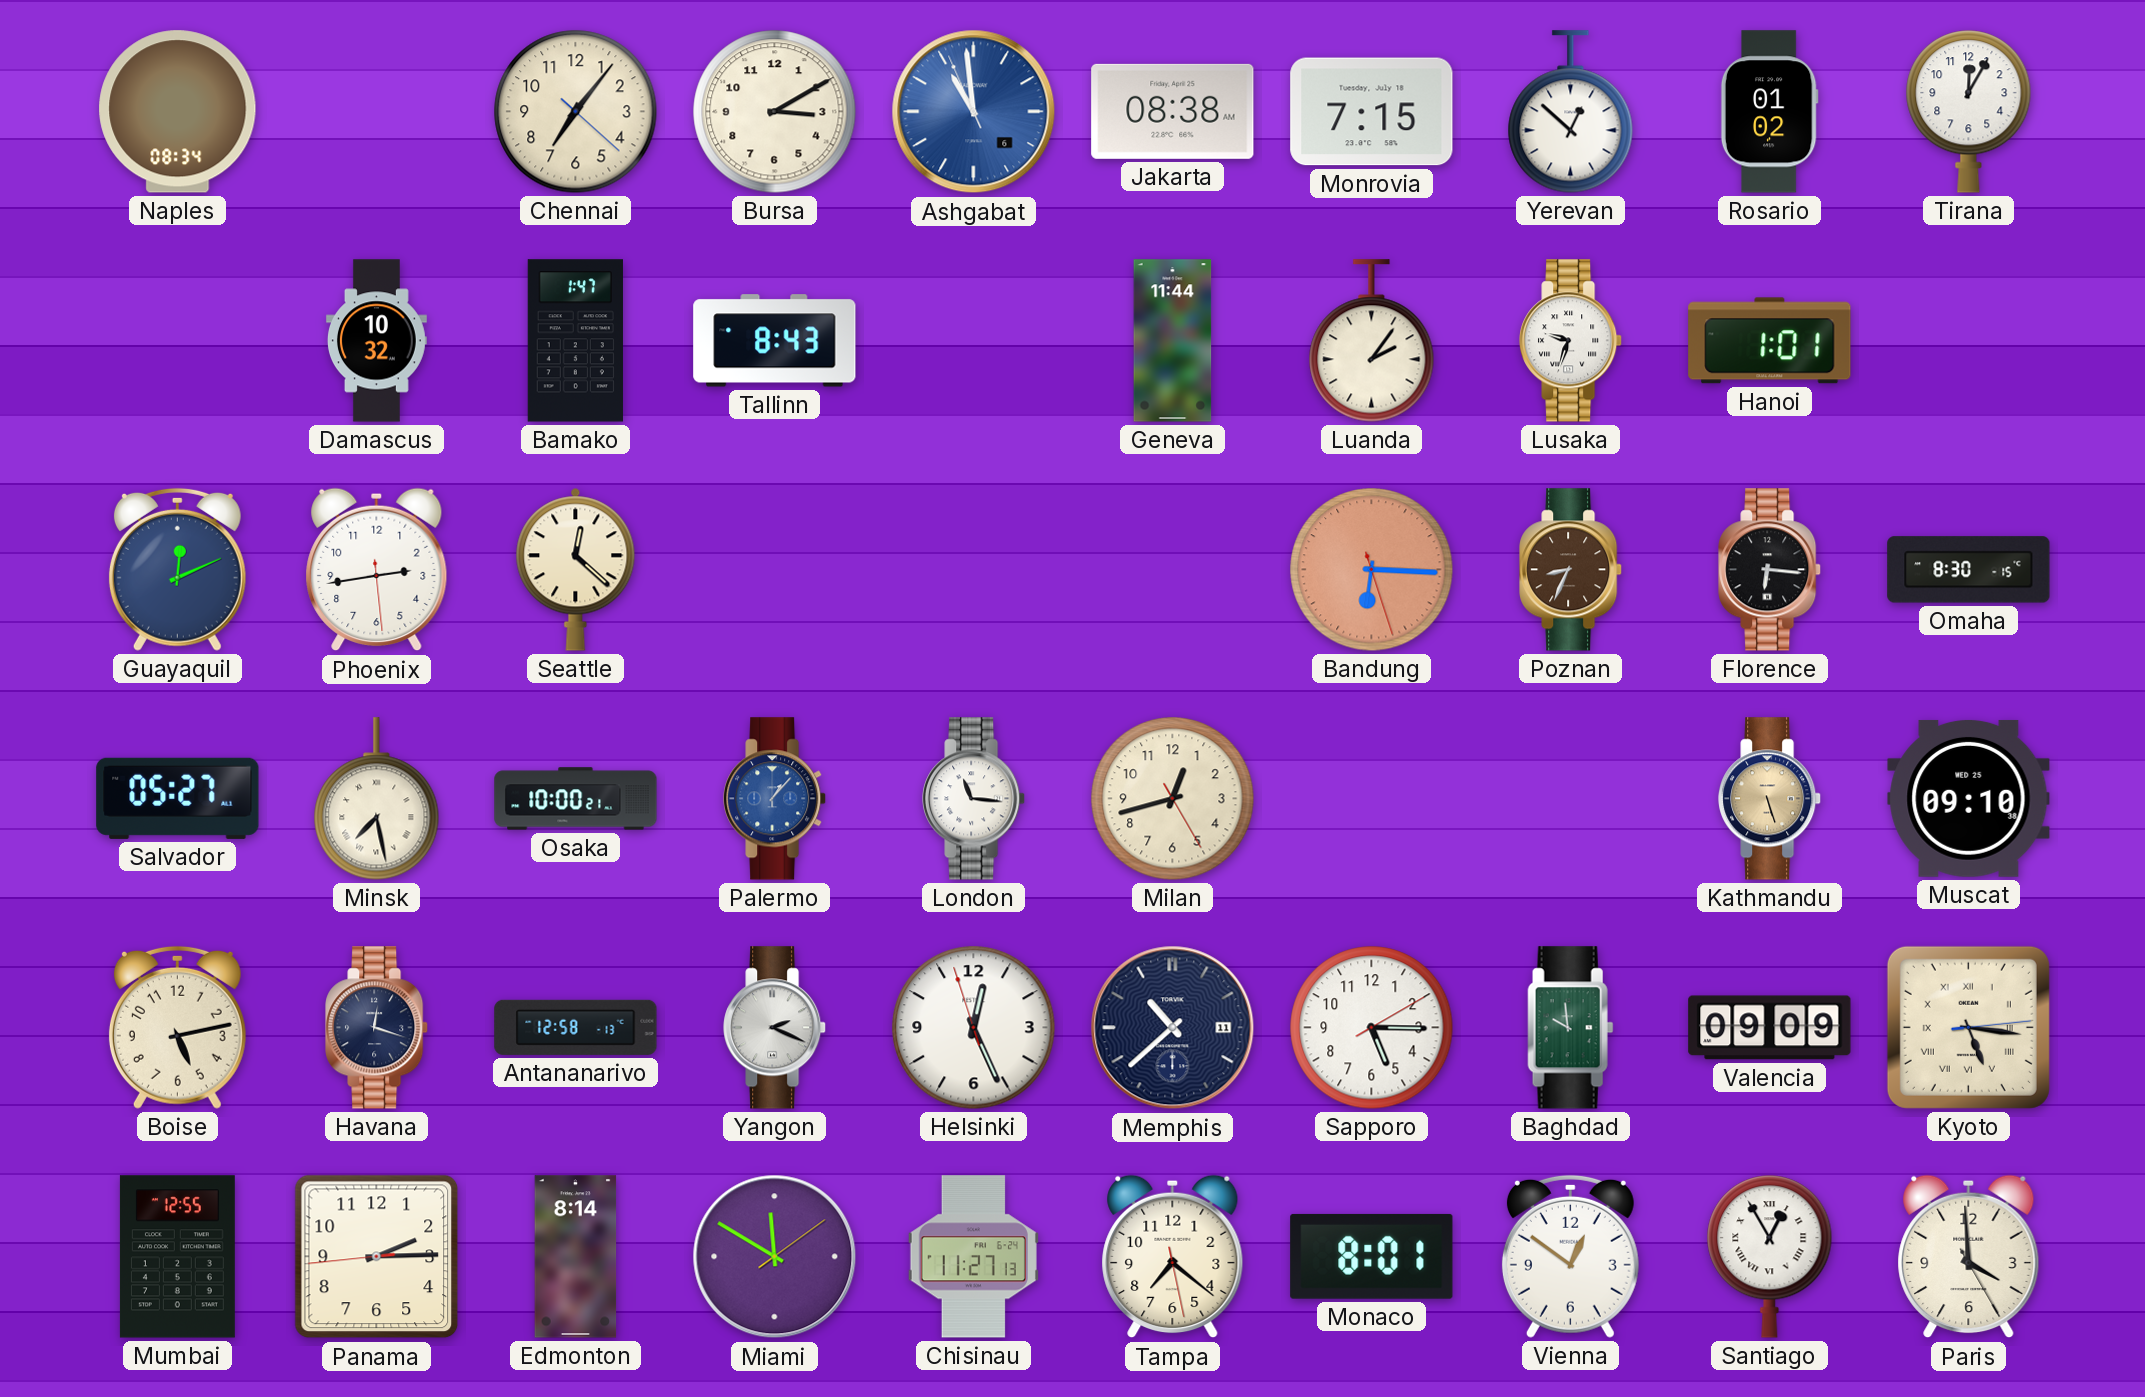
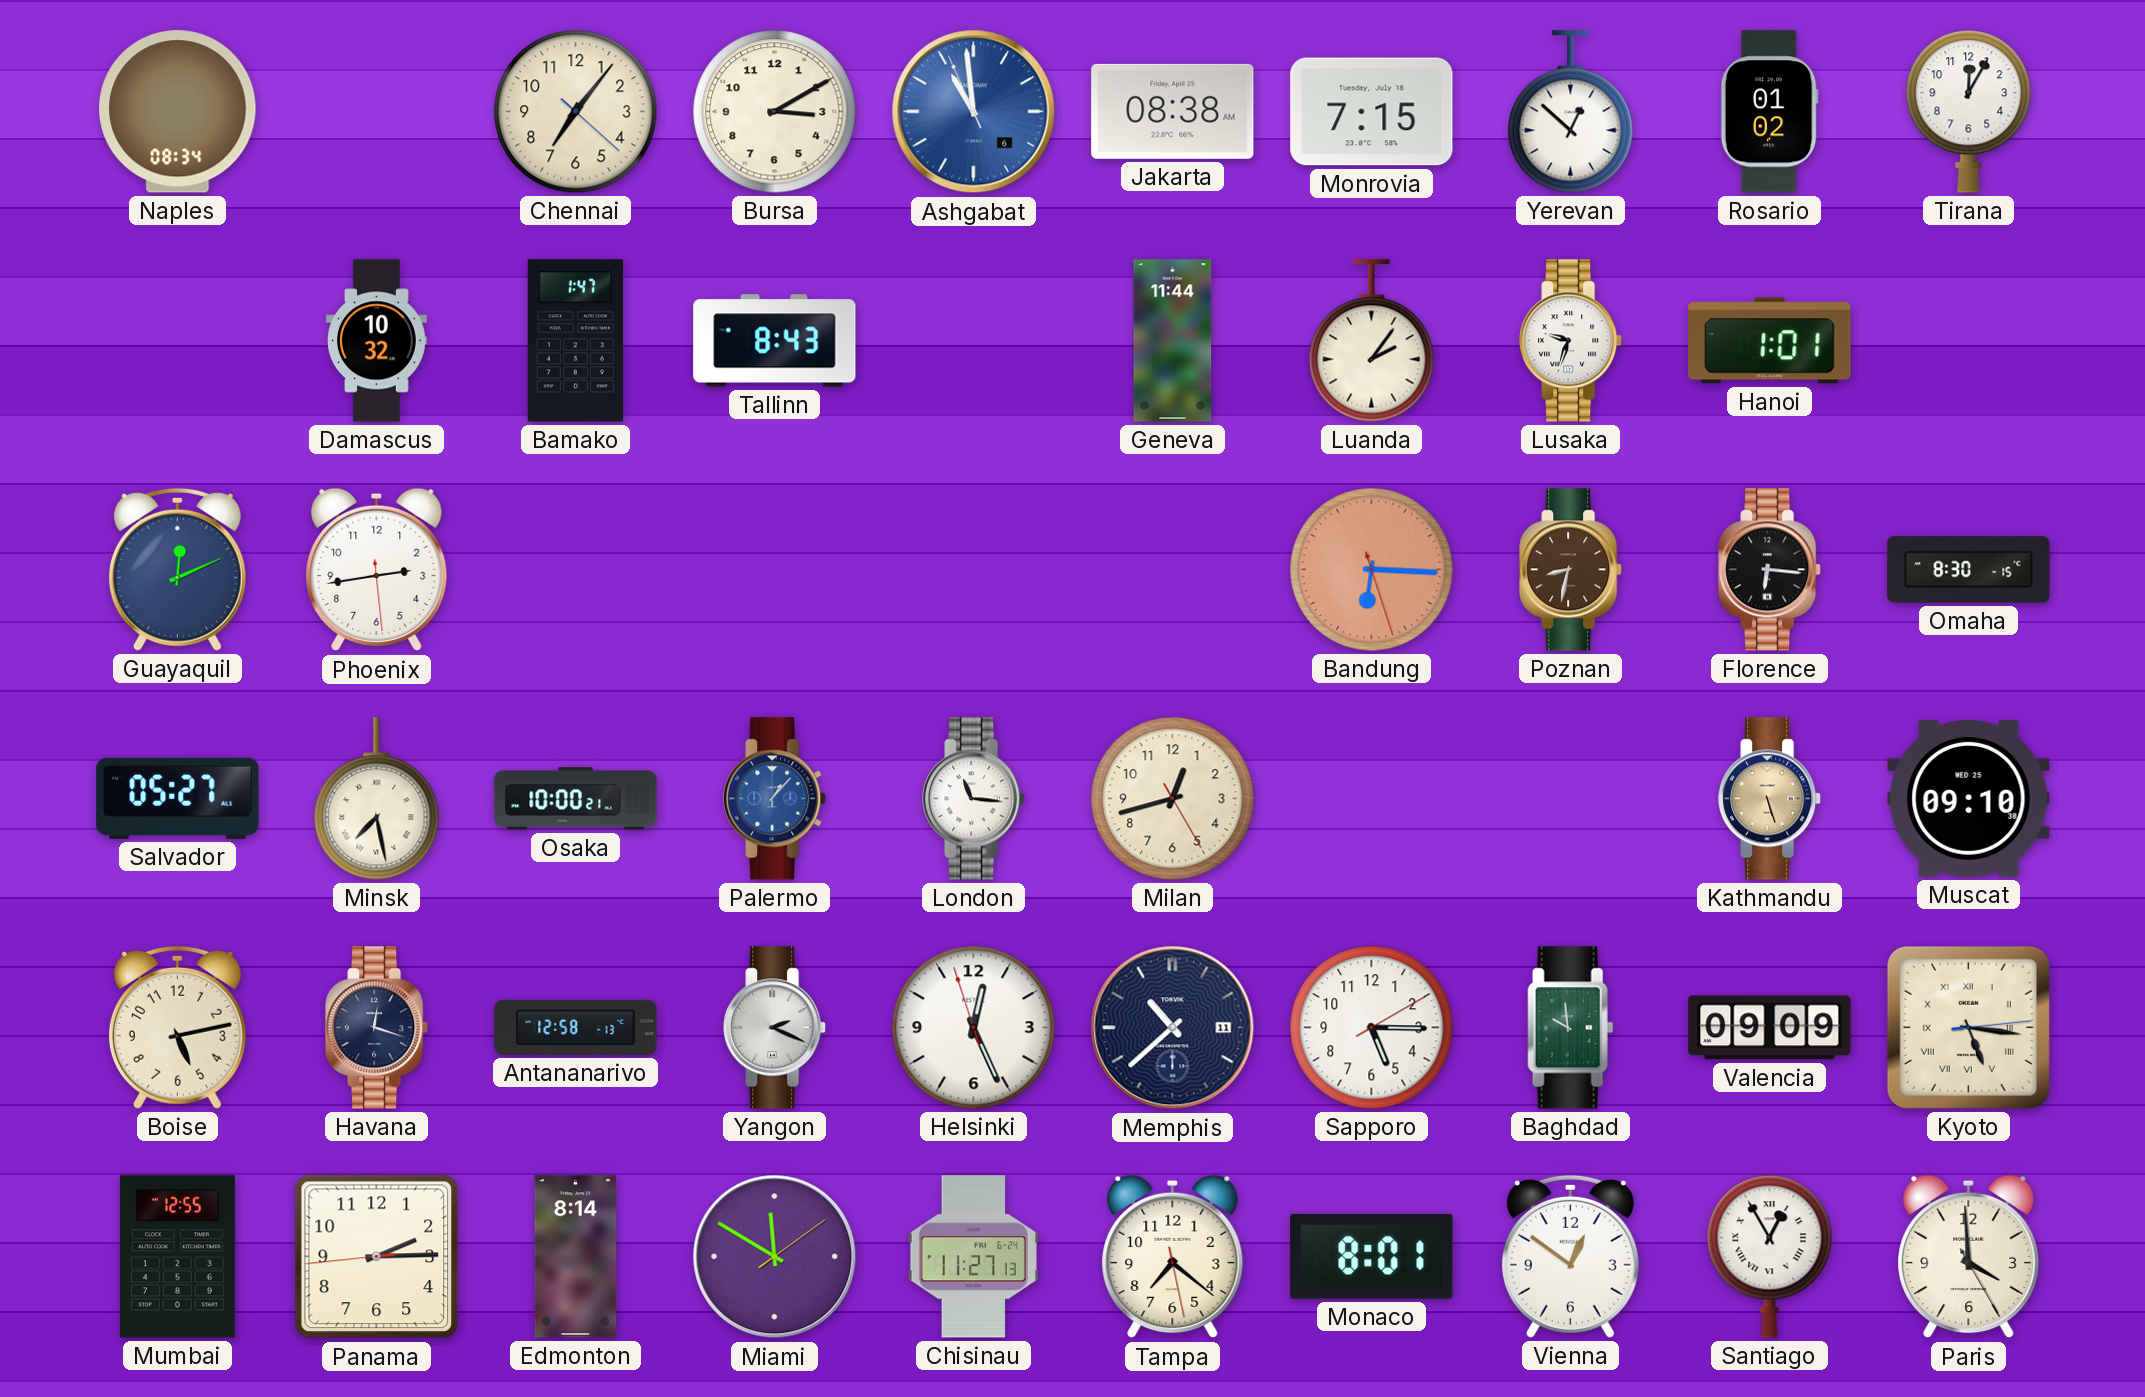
Seattle: 12:22 -> none
Poznan: 8:34 -> 8:32
